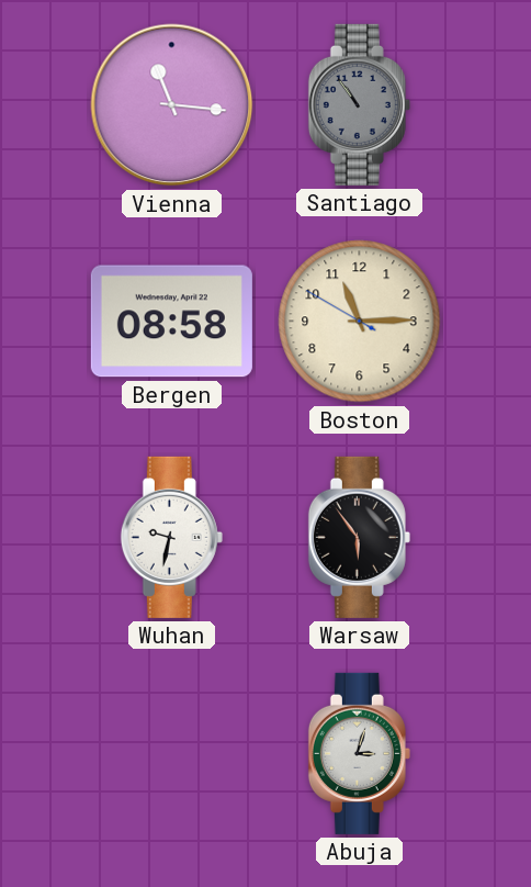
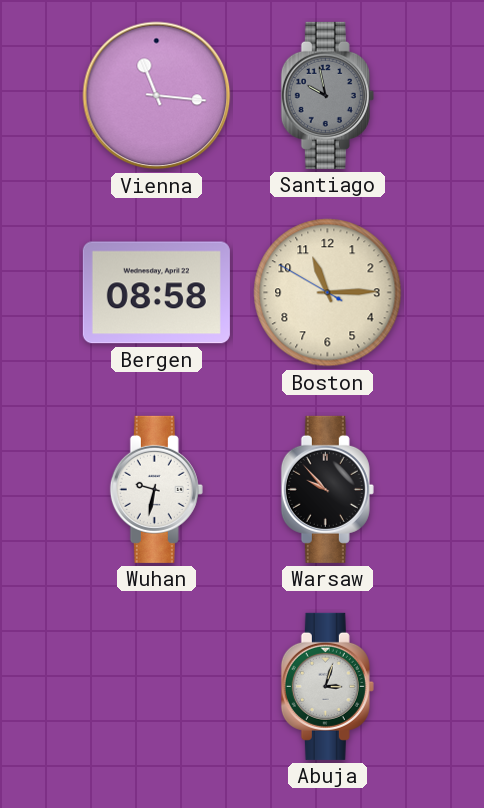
Santiago: 10:54 -> 9:58
Warsaw: 5:54 -> 9:53
